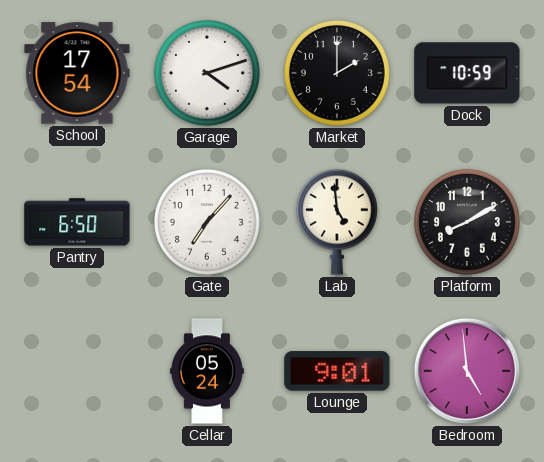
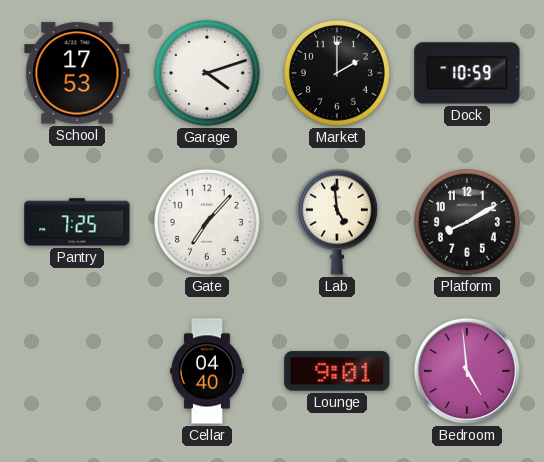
School: 17:54 -> 17:53
Pantry: 6:50 -> 7:25
Cellar: 05:24 -> 04:40
